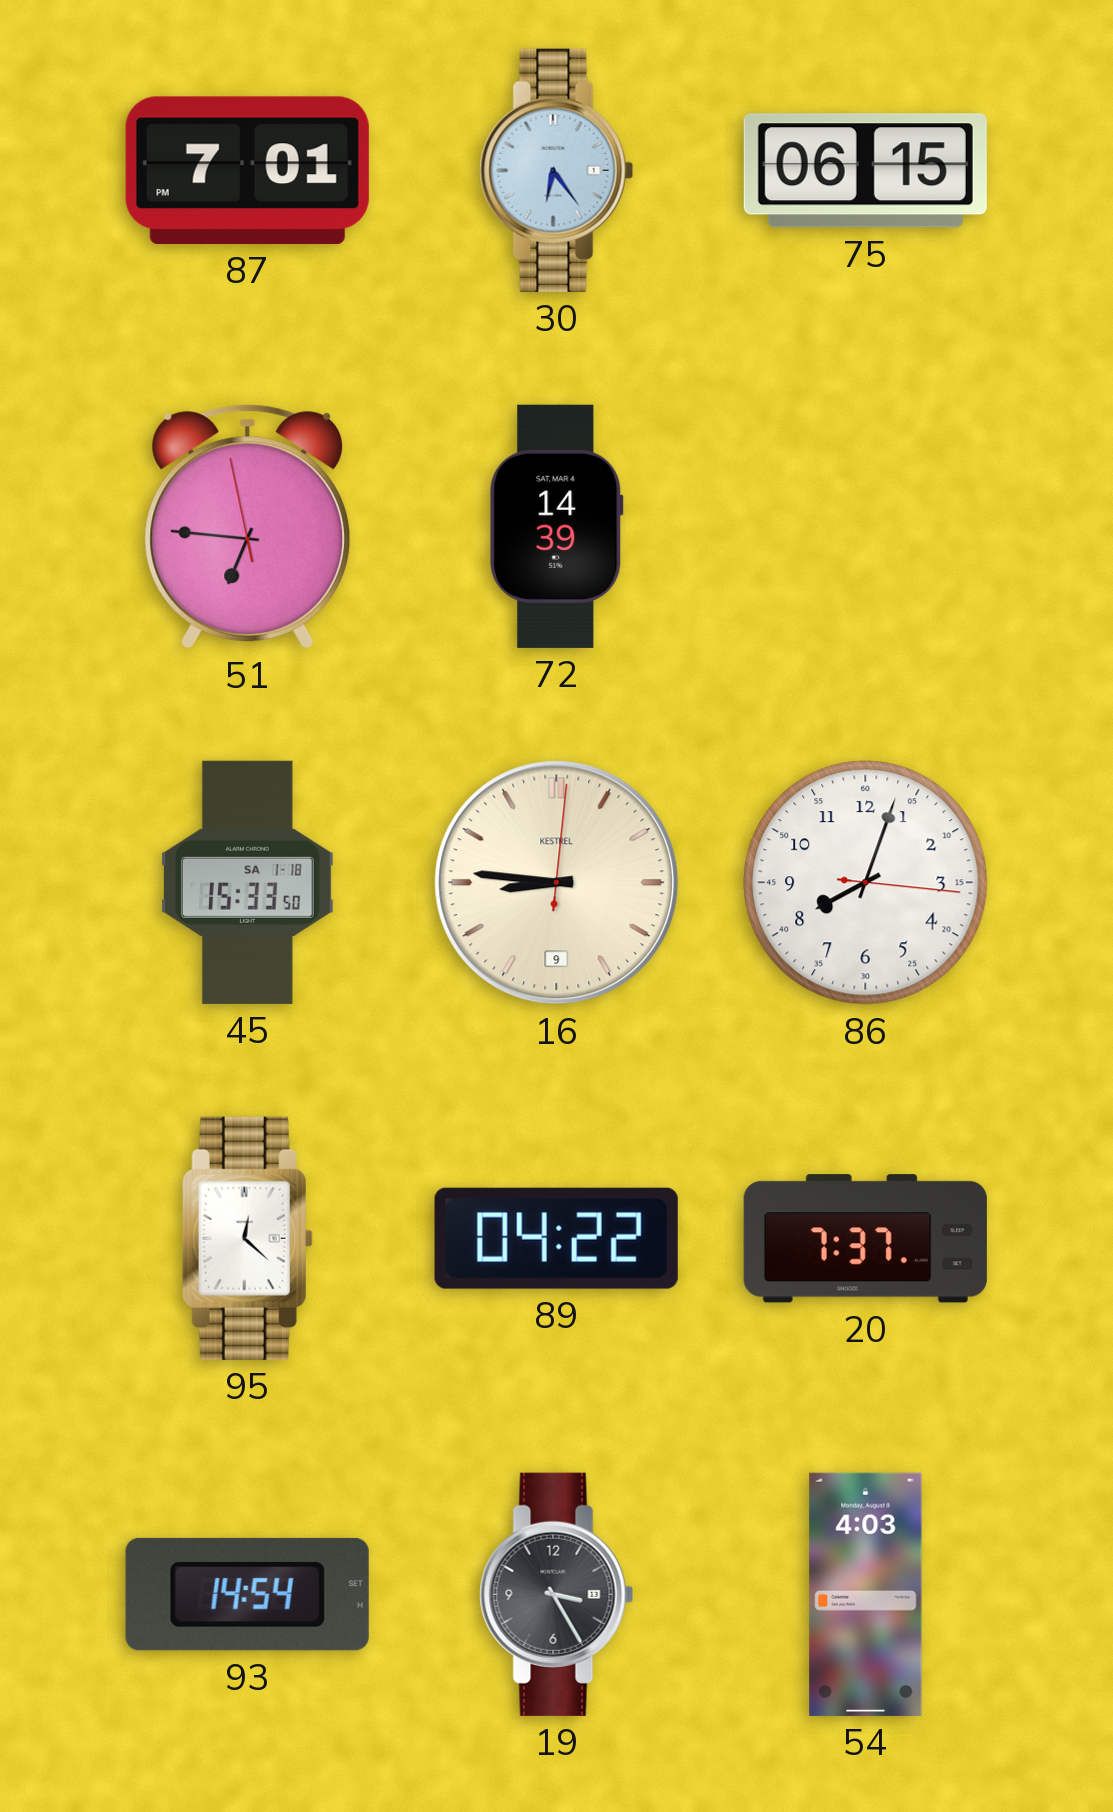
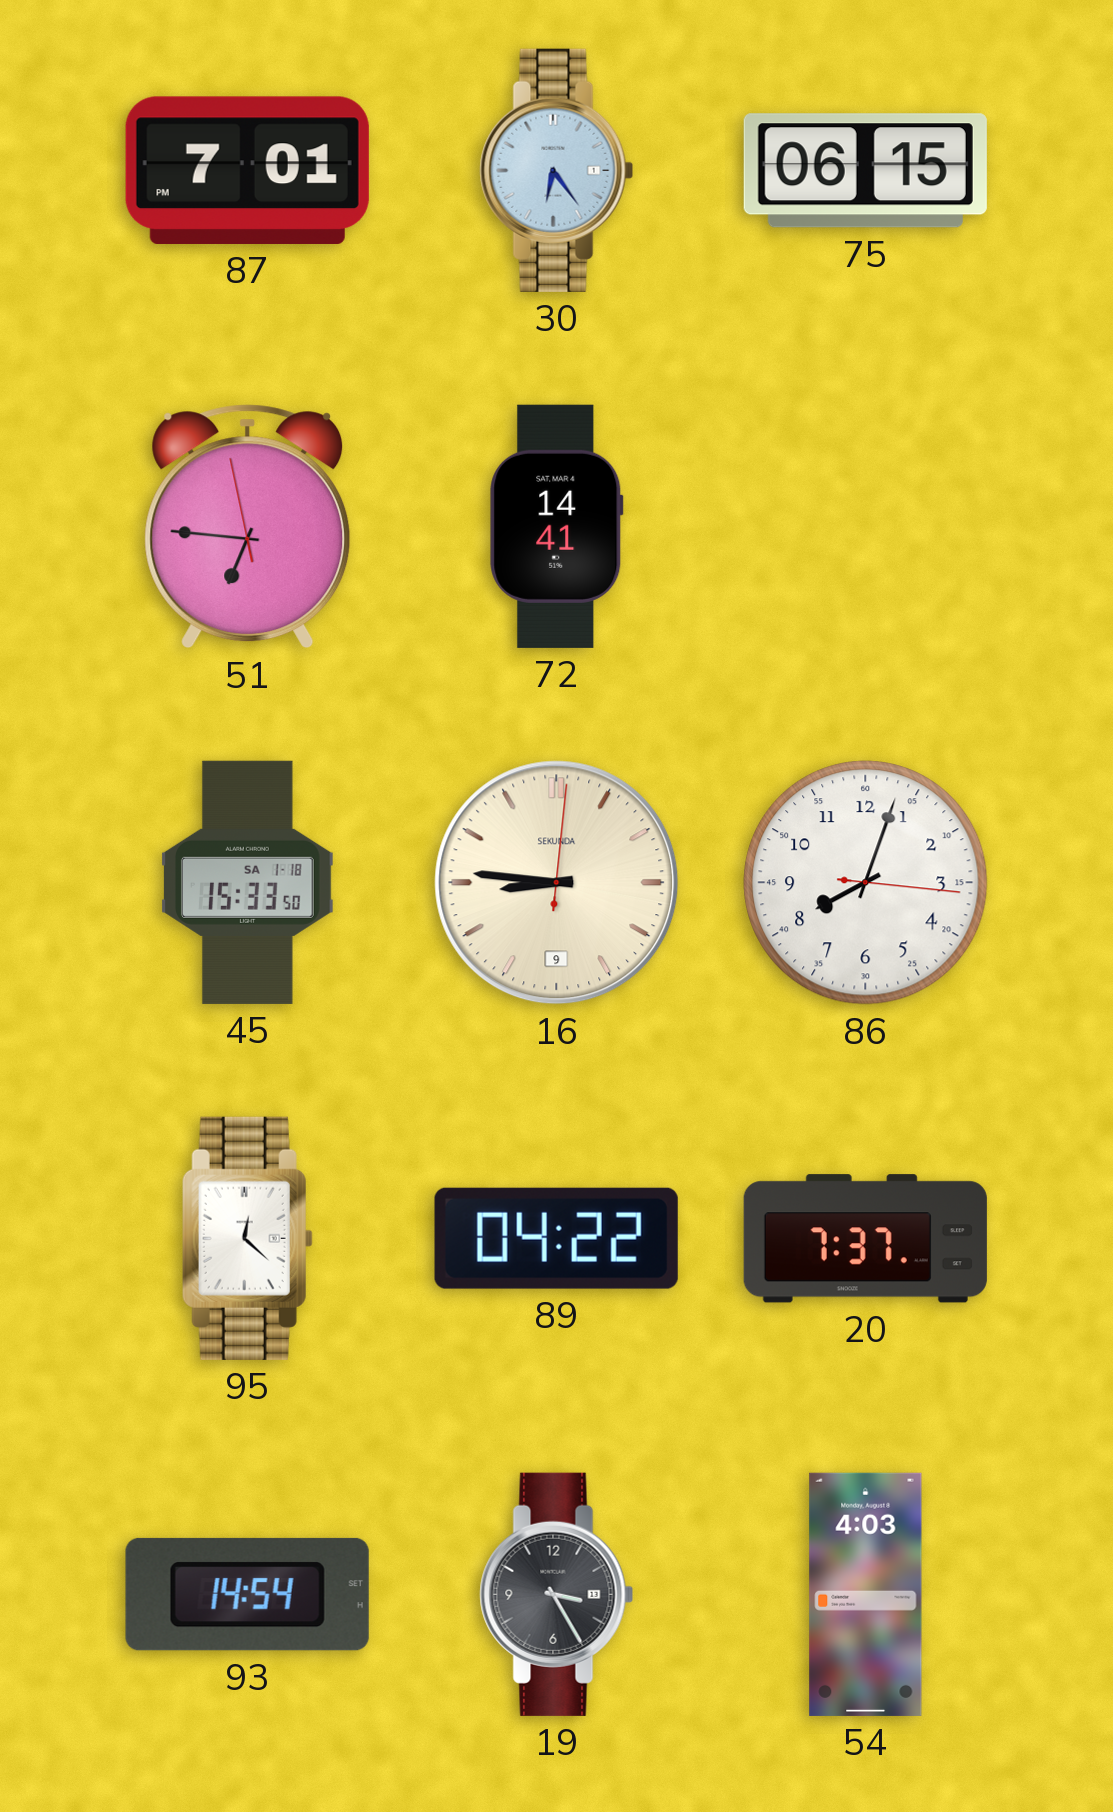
72: 14:39 -> 14:41
16 brand: KESTREL -> SEKUNDA
